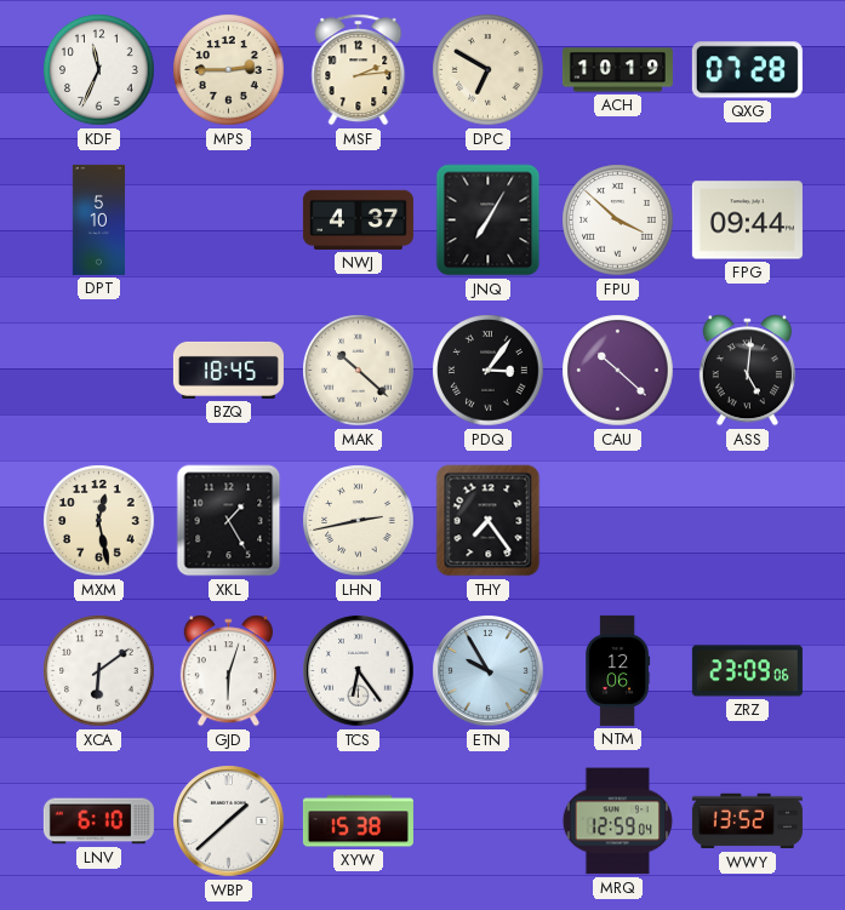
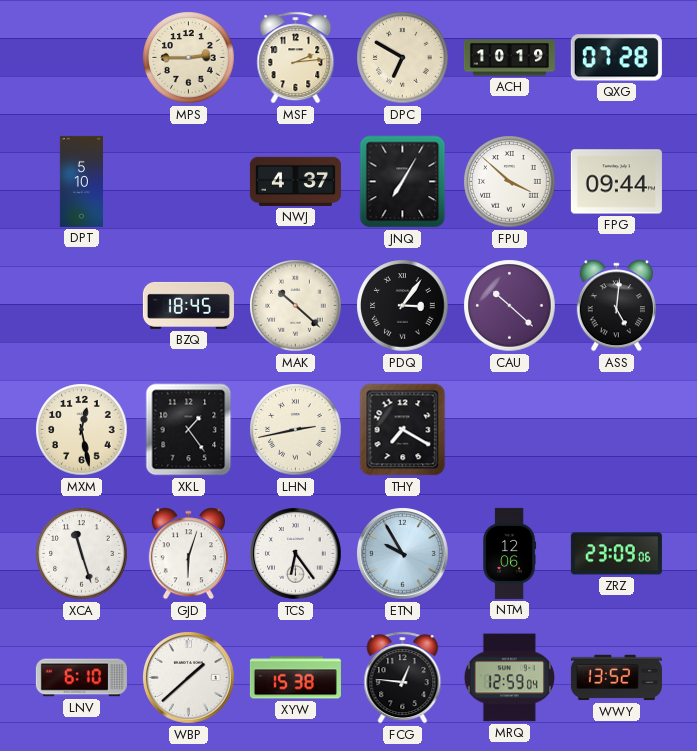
KDF: 11:34 -> none
XKL: 1:25 -> 1:24
THY: 7:24 -> 7:20
XCA: 6:09 -> 11:27
FCG: none -> 12:46
